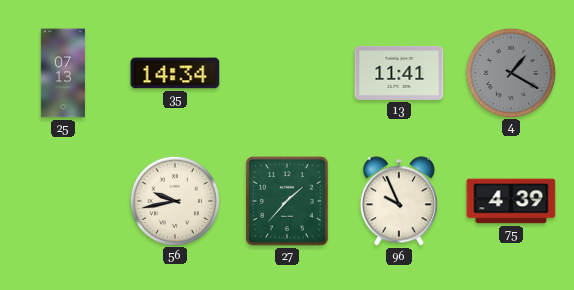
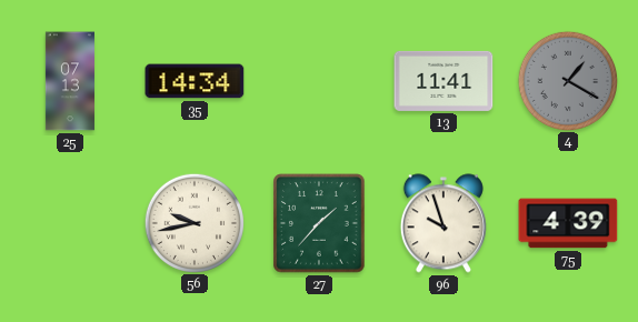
96: 9:56 -> 9:57
